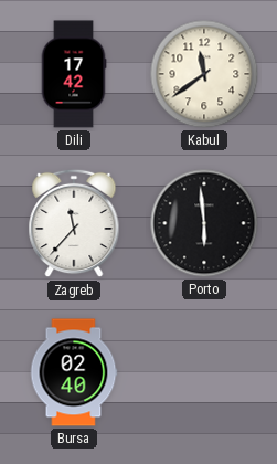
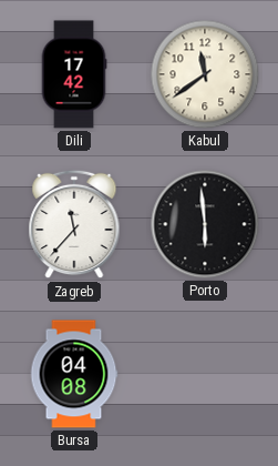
Bursa: 02:40 -> 04:08
